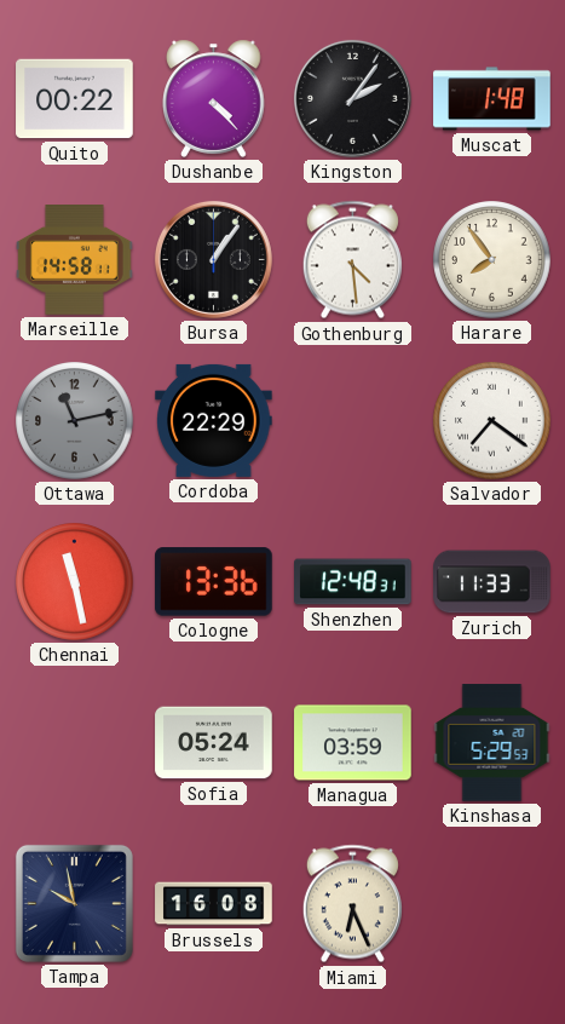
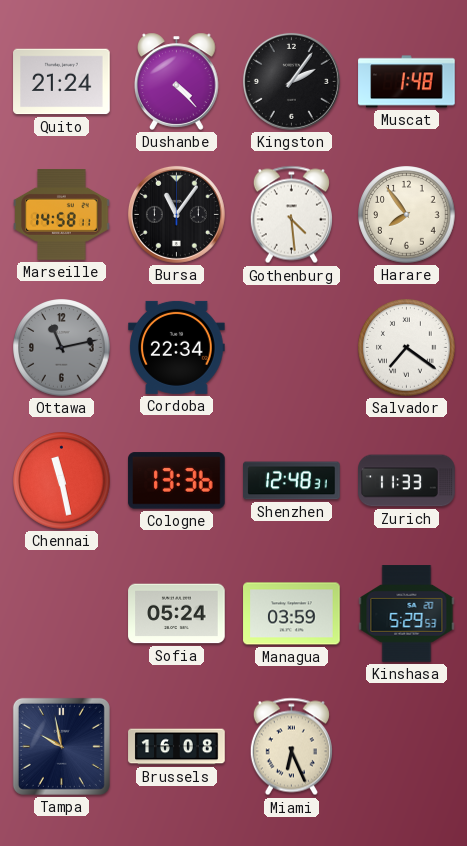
Quito: 00:22 -> 21:24
Bursa: 1:06 -> 11:06
Cordoba: 22:29 -> 22:34
